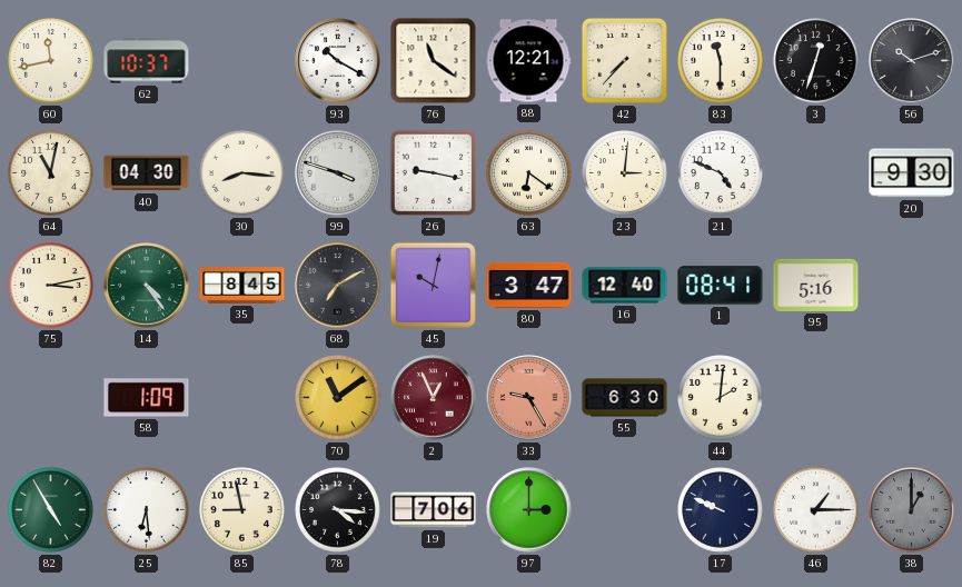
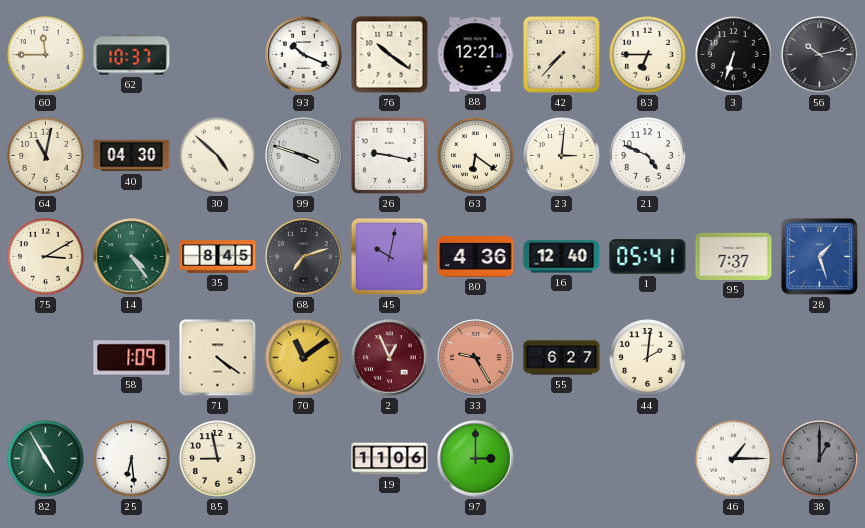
60: 11:43 -> 11:45
93: 10:20 -> 10:19
76: 11:21 -> 10:21
83: 11:30 -> 6:45
3: 12:33 -> 6:33
56: 10:12 -> 10:13
30: 8:16 -> 4:52
20: 9:30 -> none
75: 3:13 -> 3:10
68: 7:10 -> 7:12
80: 3:47 -> 4:36
1: 08:41 -> 05:41
95: 5:16 -> 7:37
28: none -> 1:27
71: none -> 4:21
55: 6:30 -> 6:27
78: 4:16 -> none
19: 7:06 -> 11:06
17: 9:49 -> none
